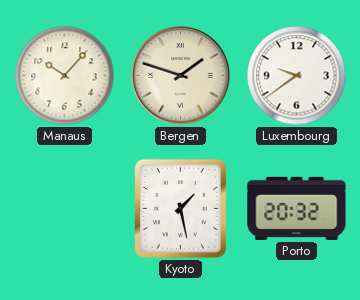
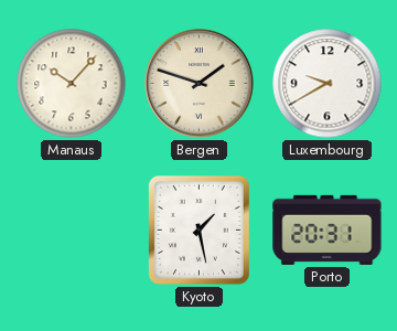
Luxembourg: 9:39 -> 9:40
Porto: 20:32 -> 20:31
